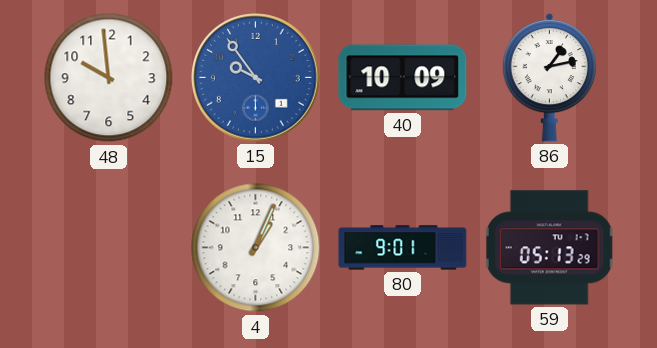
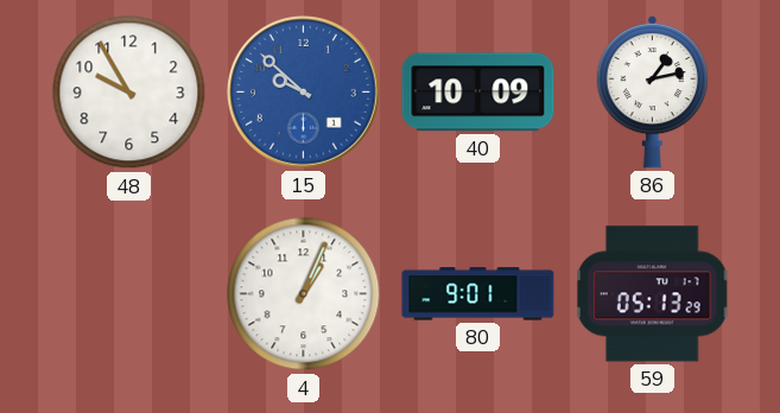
48: 9:59 -> 9:55
15: 9:54 -> 9:52
